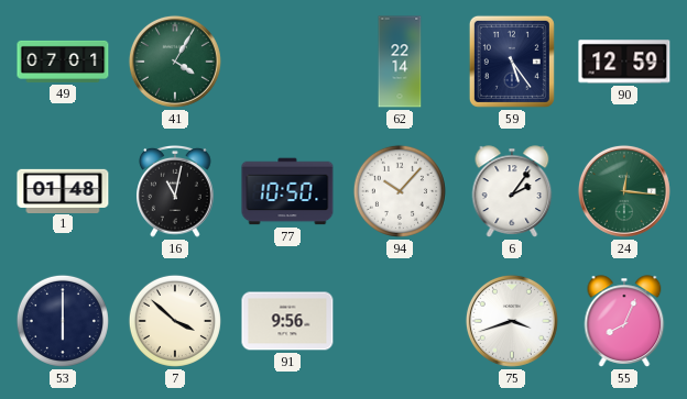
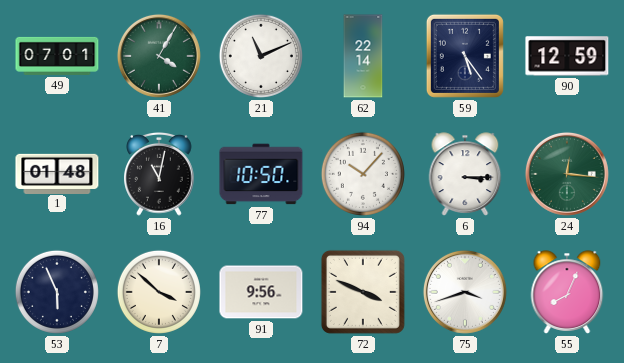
21: none -> 11:11
6: 2:06 -> 3:15
53: 6:00 -> 5:56
72: none -> 3:49
